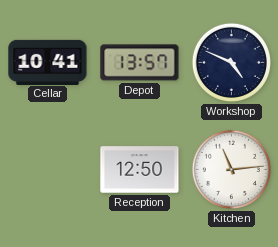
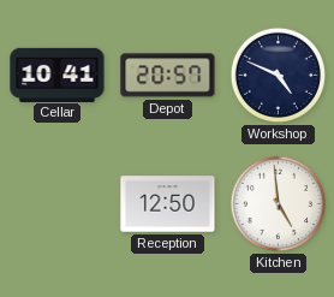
Depot: 13:57 -> 20:57
Kitchen: 11:14 -> 4:59
